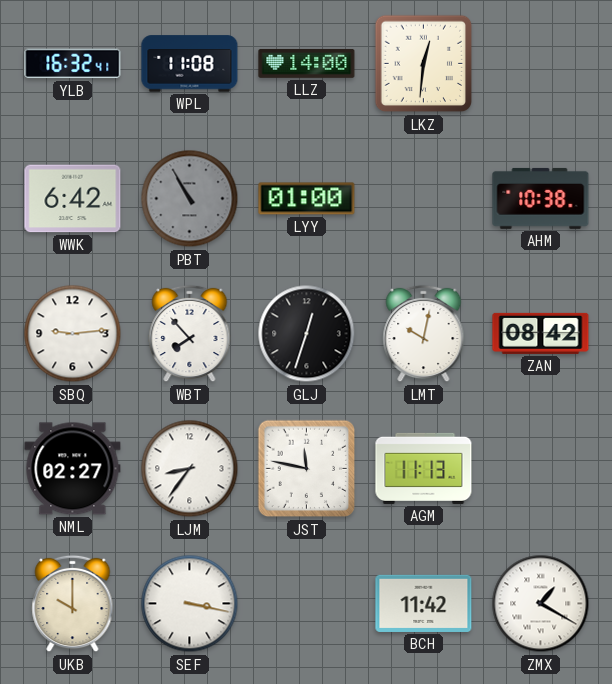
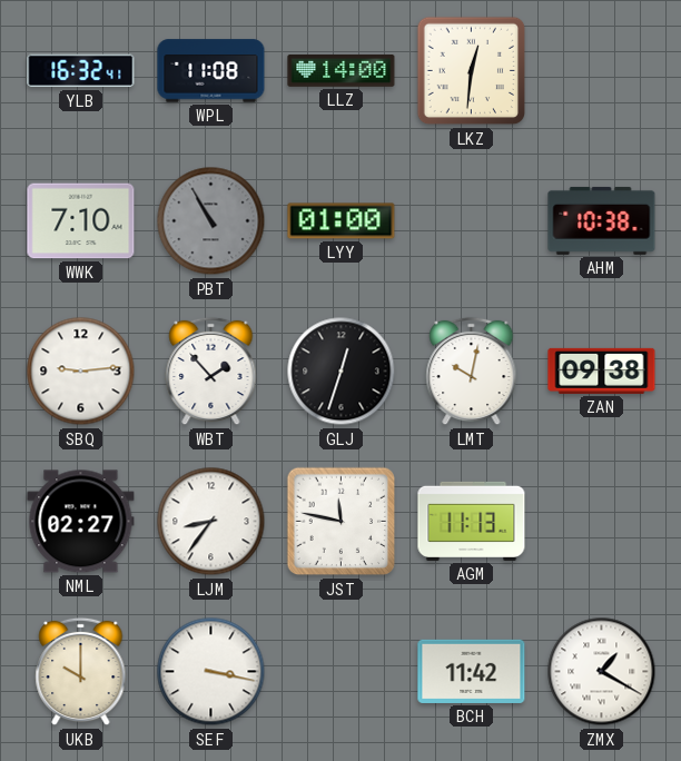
WWK: 6:42 -> 7:10
WBT: 7:53 -> 1:53
ZAN: 08:42 -> 09:38
